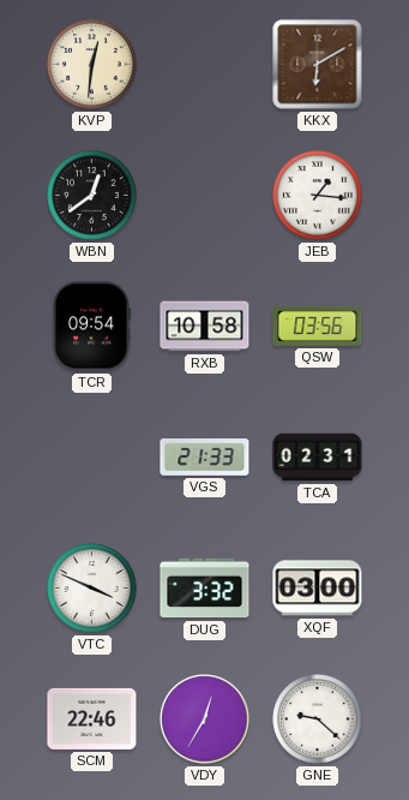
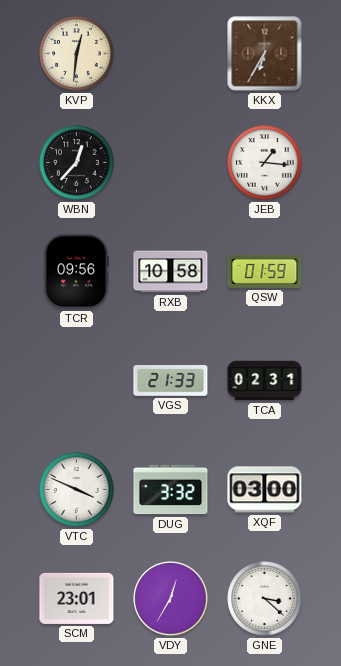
KKX: 6:10 -> 6:35
WBN: 12:39 -> 12:37
TCR: 09:54 -> 09:56
QSW: 03:56 -> 01:59
SCM: 22:46 -> 23:01
GNE: 9:22 -> 3:22
